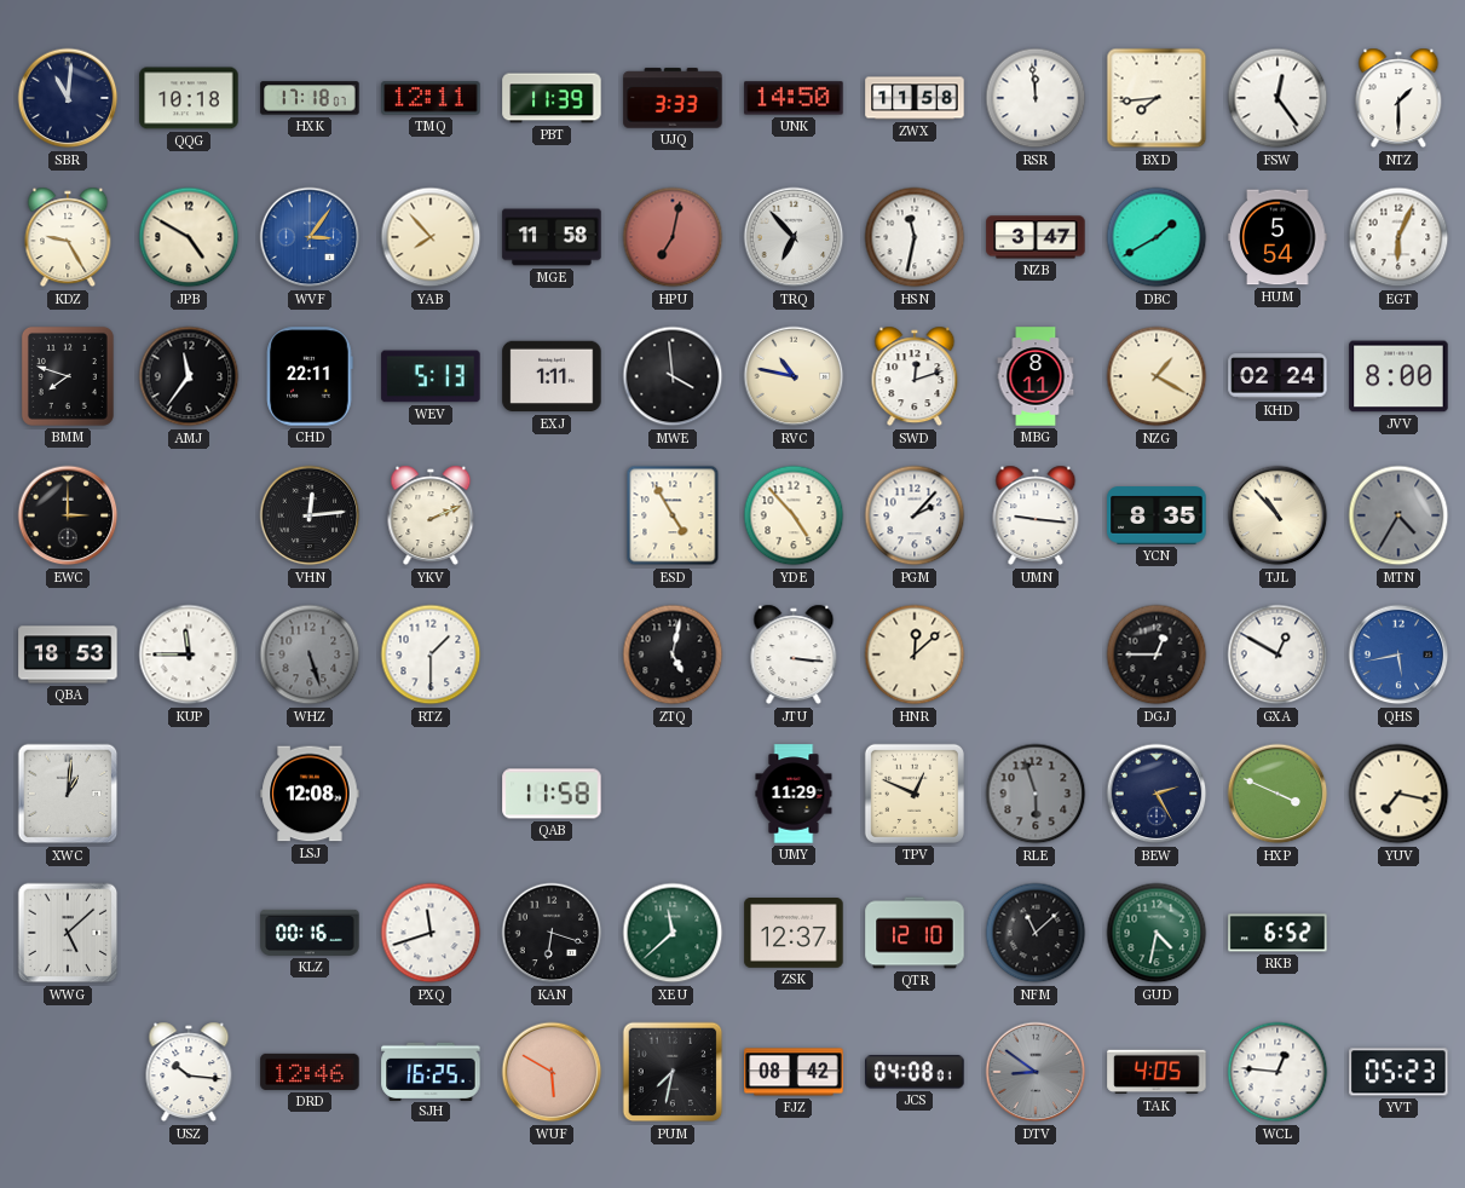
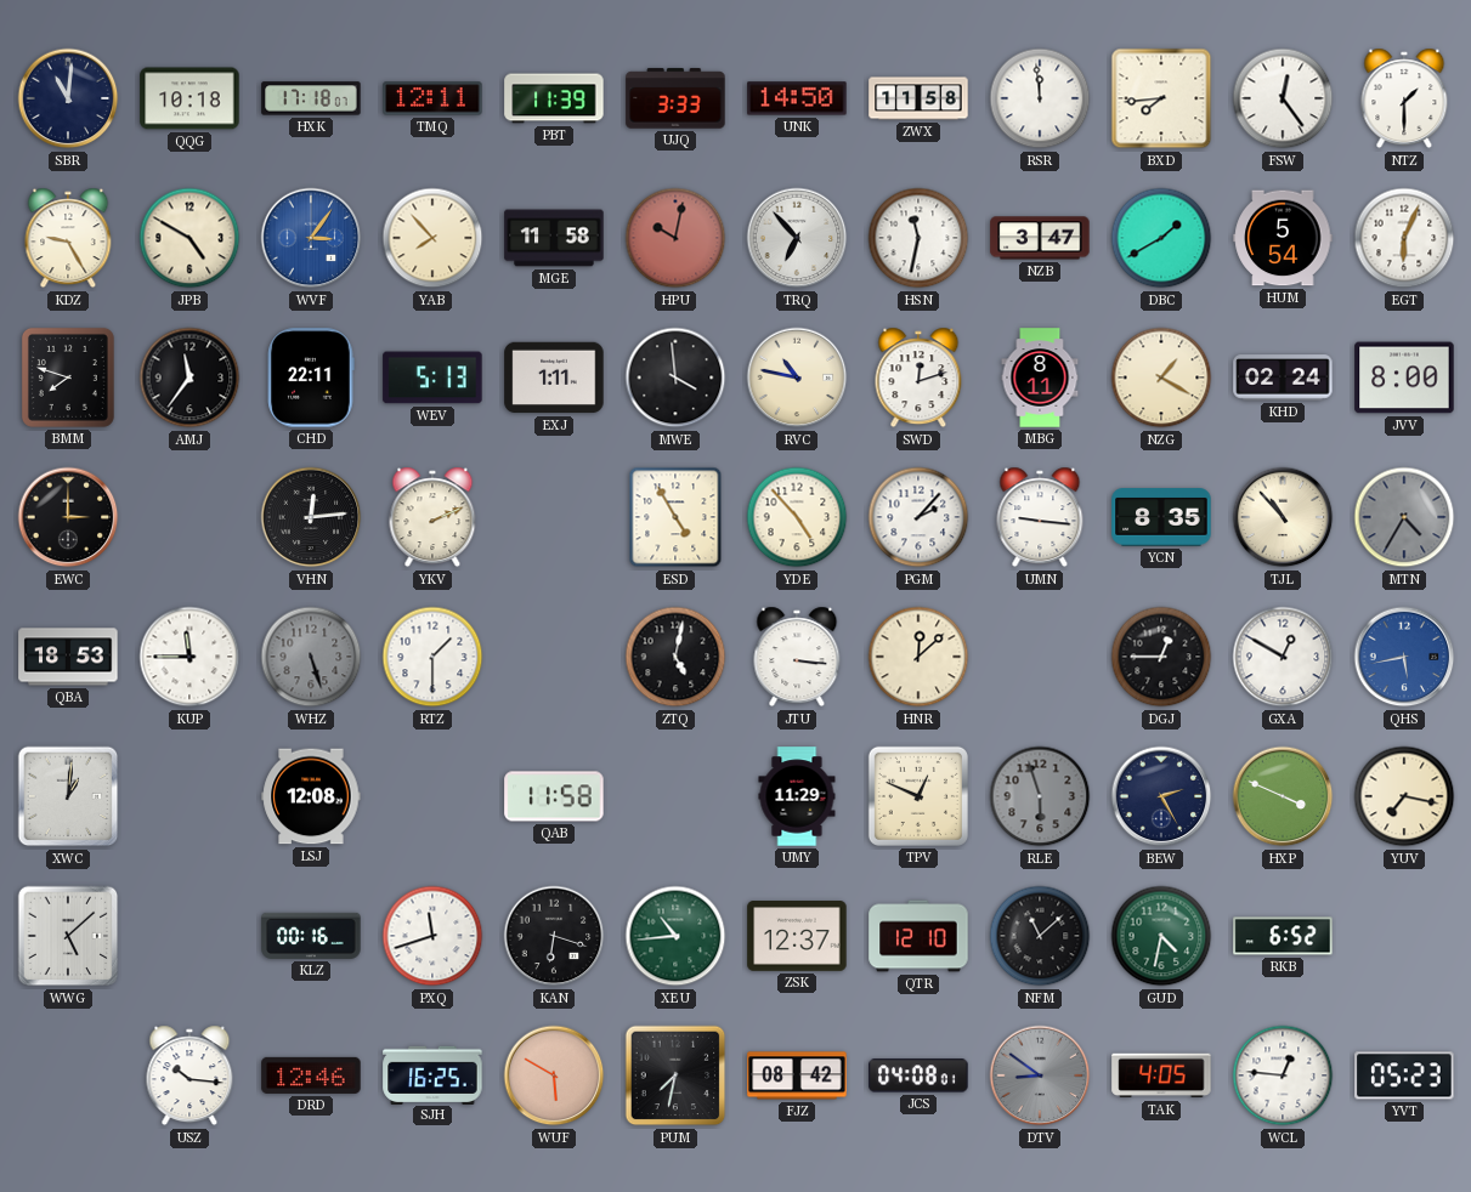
HPU: 7:02 -> 10:02
XEU: 11:38 -> 10:44
